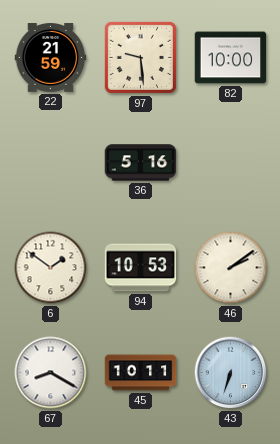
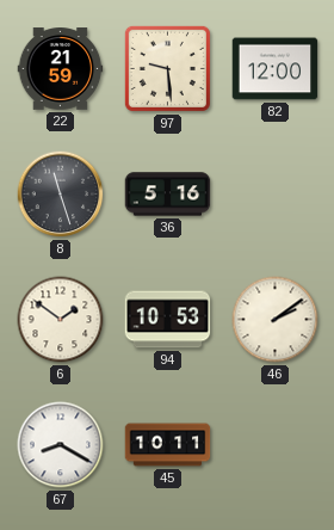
82: 10:00 -> 12:00
8: none -> 11:27
43: 6:33 -> none
